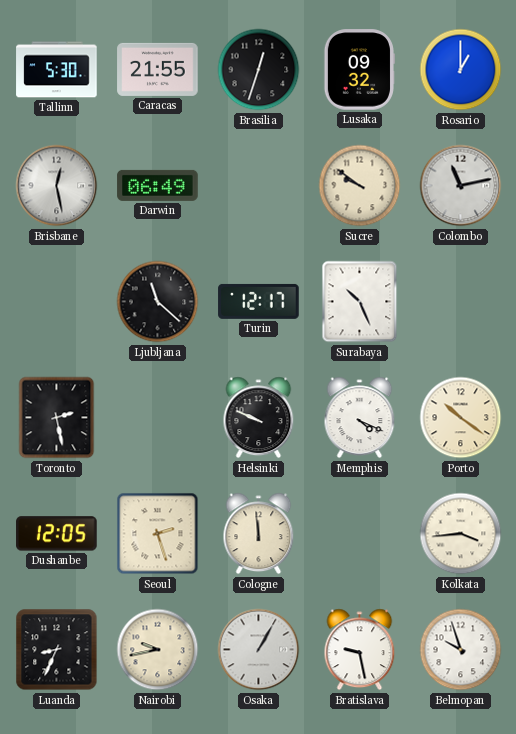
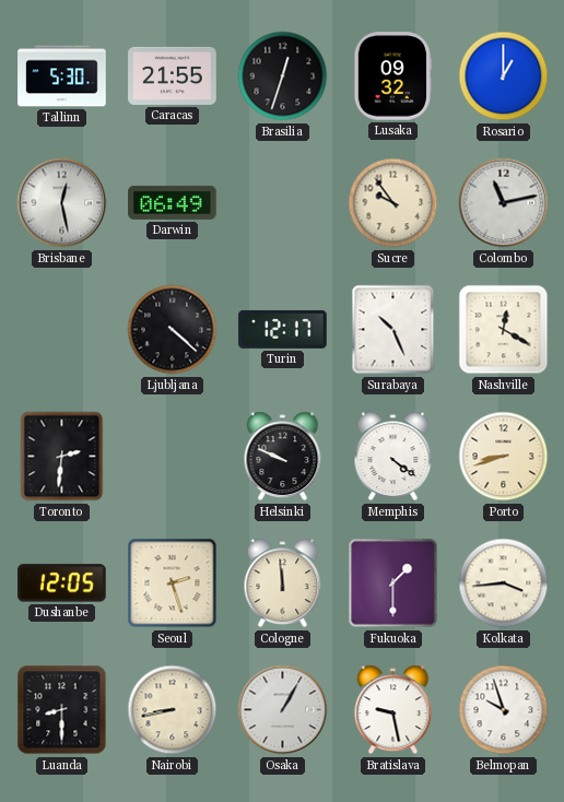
Sucre: 9:51 -> 9:54
Ljubljana: 11:22 -> 4:22
Nashville: none -> 12:20
Toronto: 2:28 -> 2:31
Memphis: 4:19 -> 4:21
Porto: 10:21 -> 8:42
Fukuoka: none -> 1:30
Luanda: 8:34 -> 8:30
Nairobi: 9:43 -> 8:43
